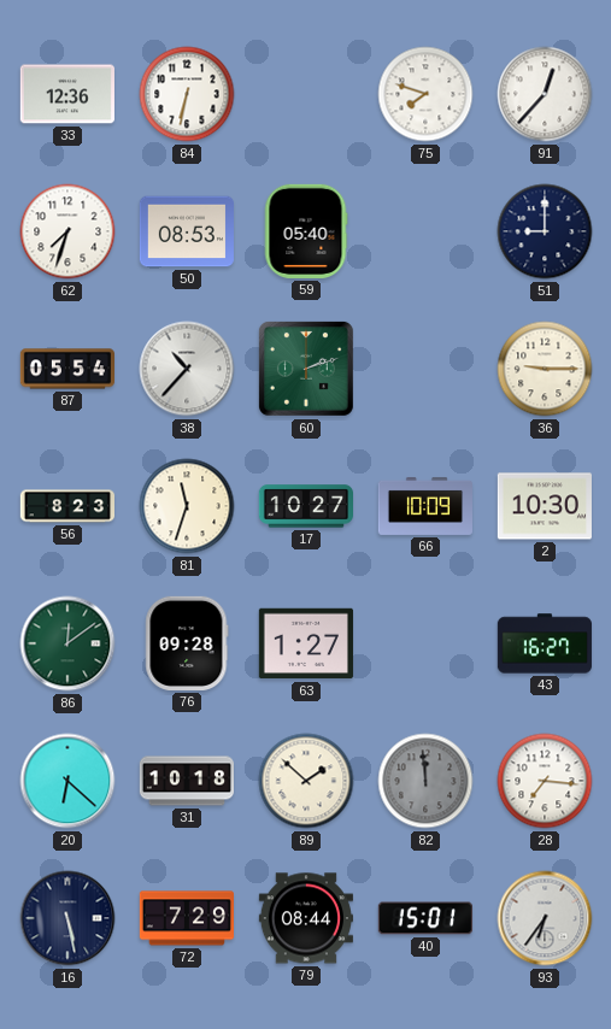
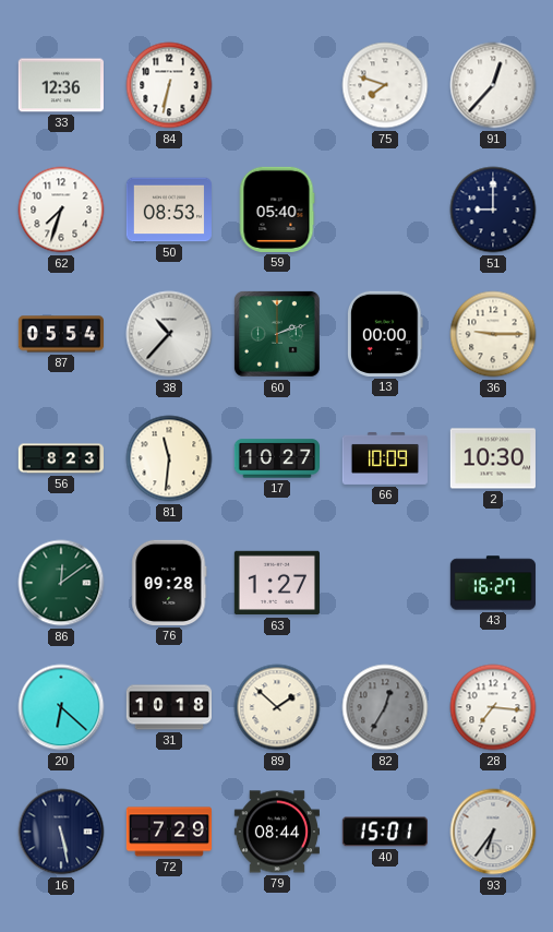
13: none -> 00:00
81: 11:33 -> 11:31
82: 11:59 -> 12:35
